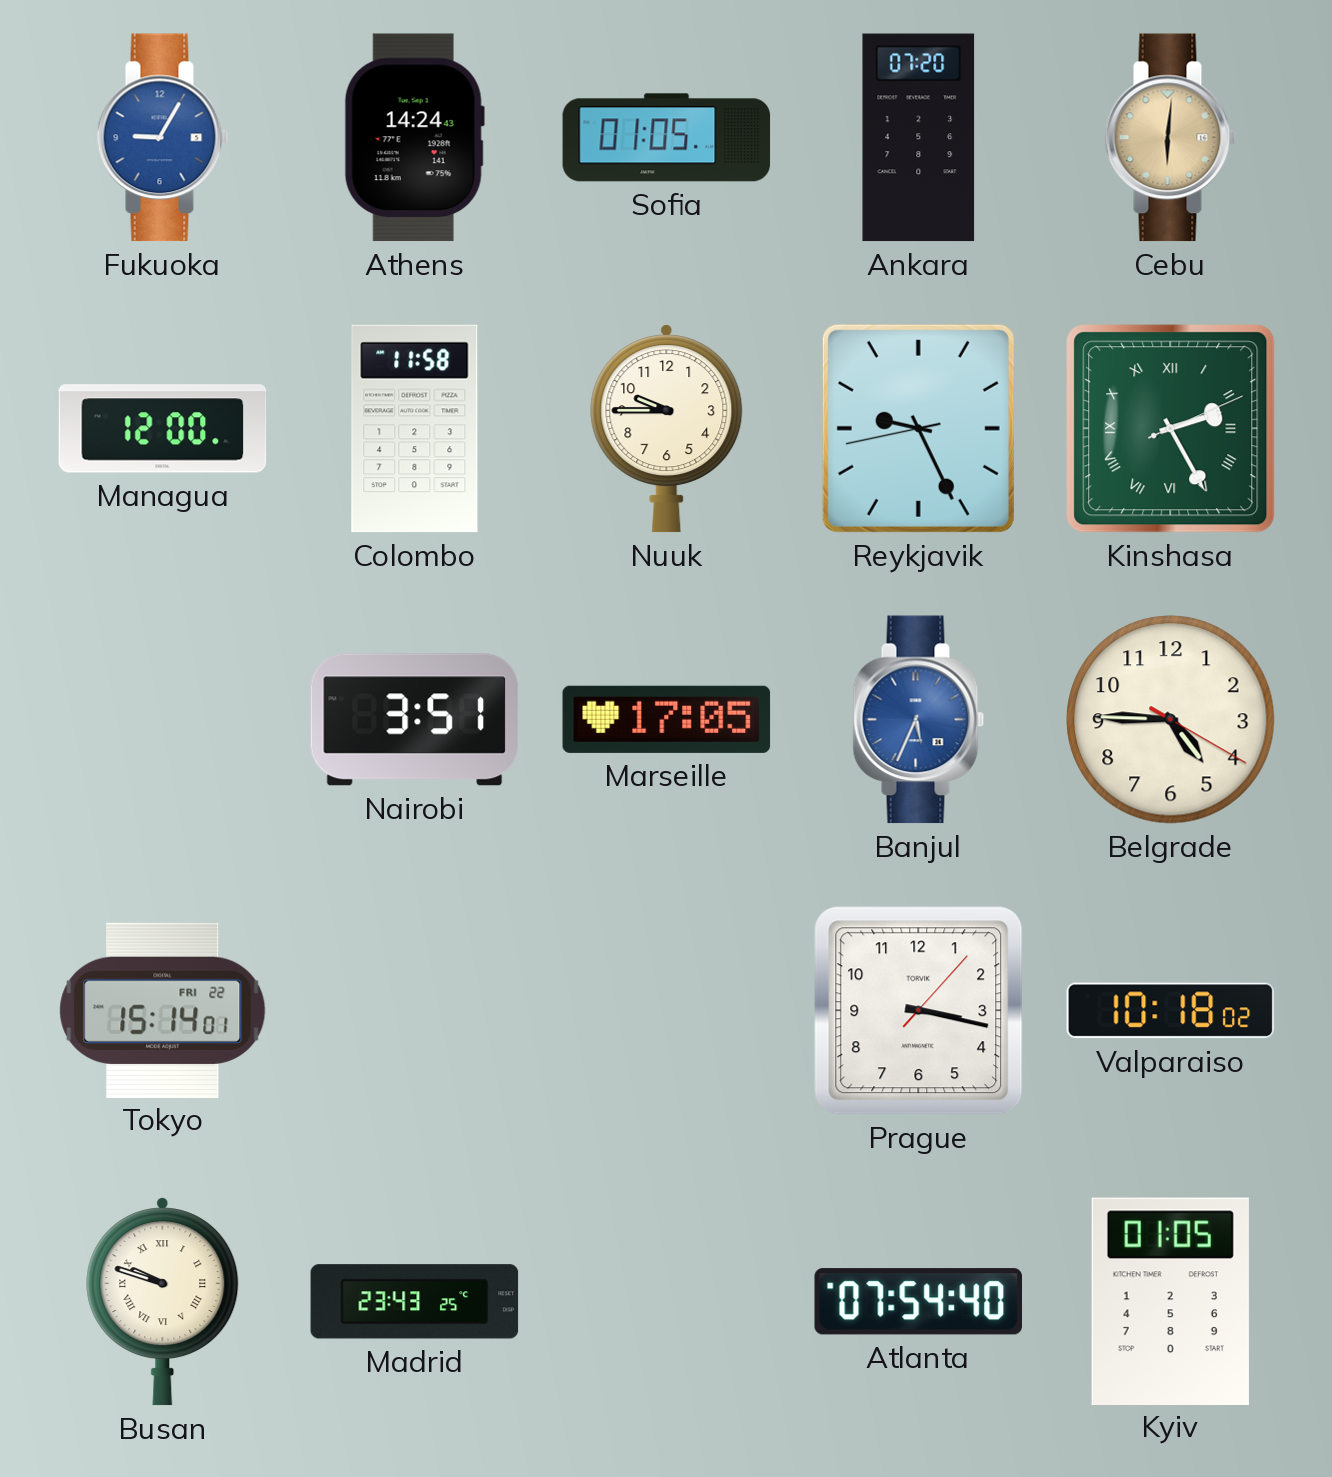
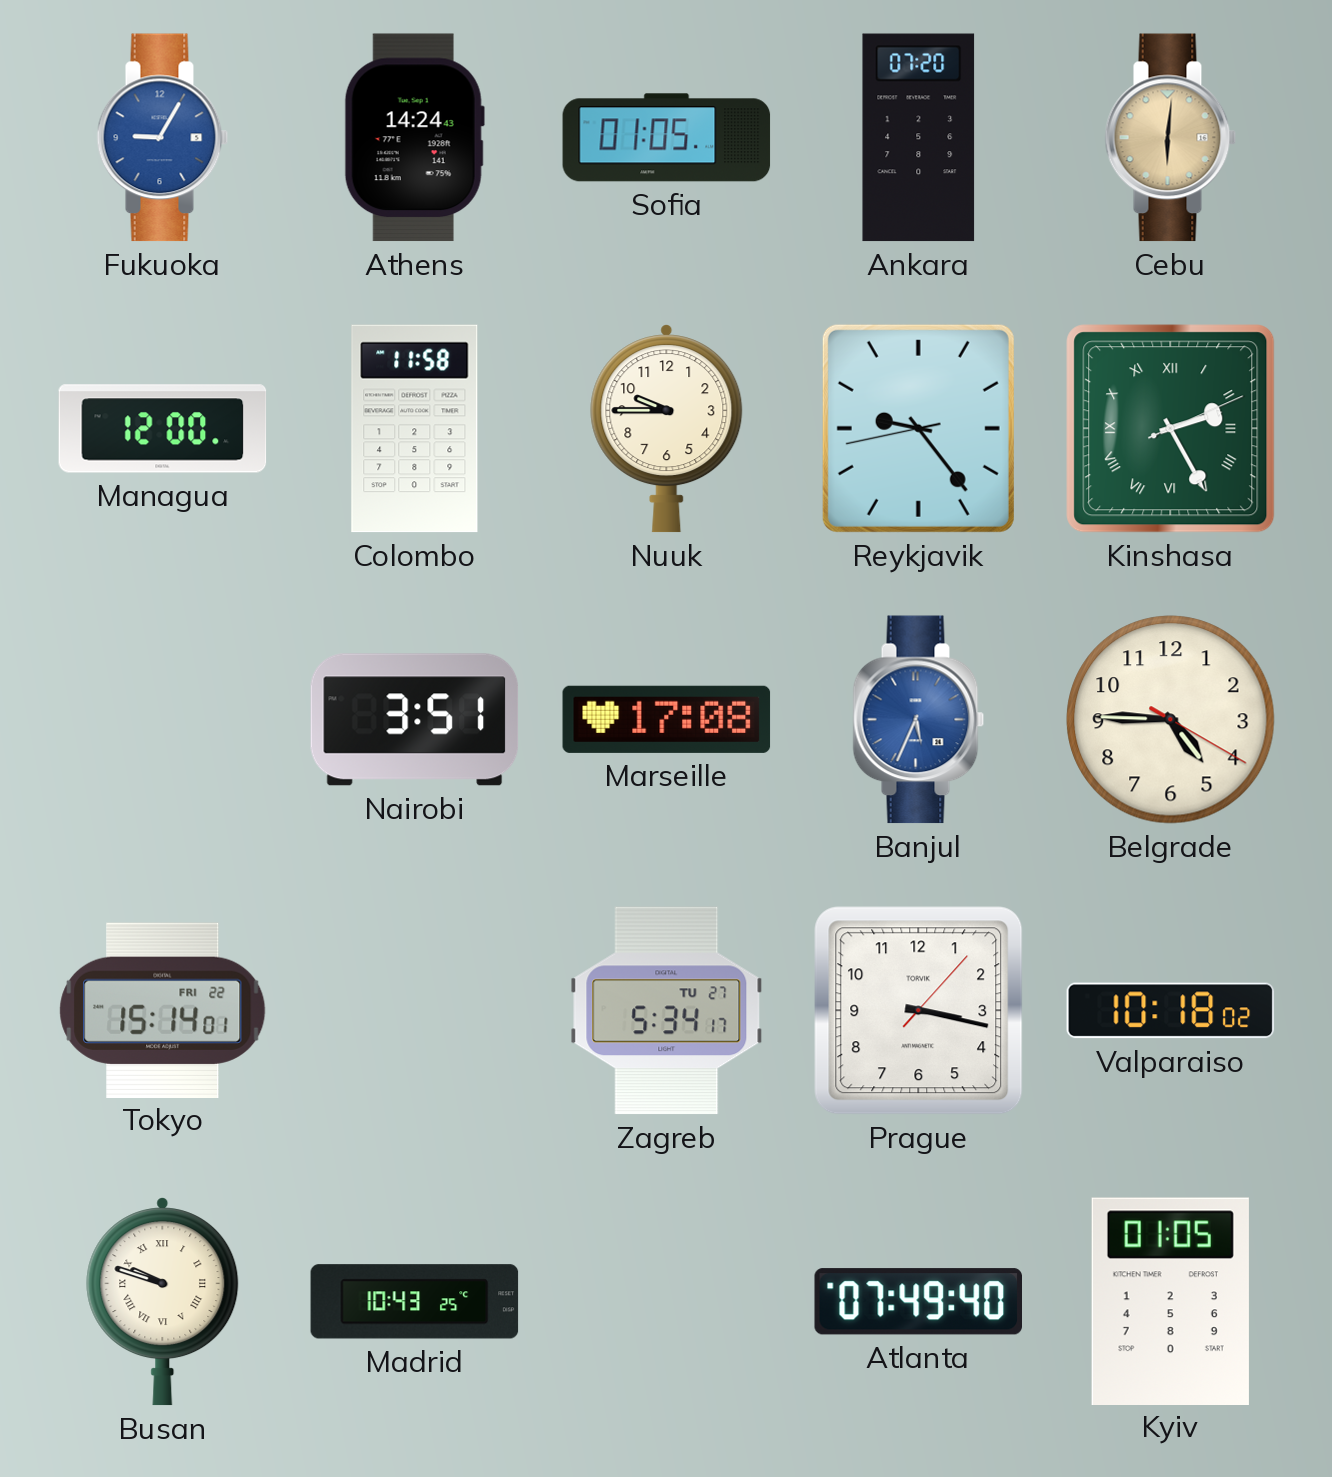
Reykjavik: 9:25 -> 9:23
Marseille: 17:05 -> 17:08
Zagreb: none -> 5:34
Madrid: 23:43 -> 10:43
Atlanta: 07:54 -> 07:49
